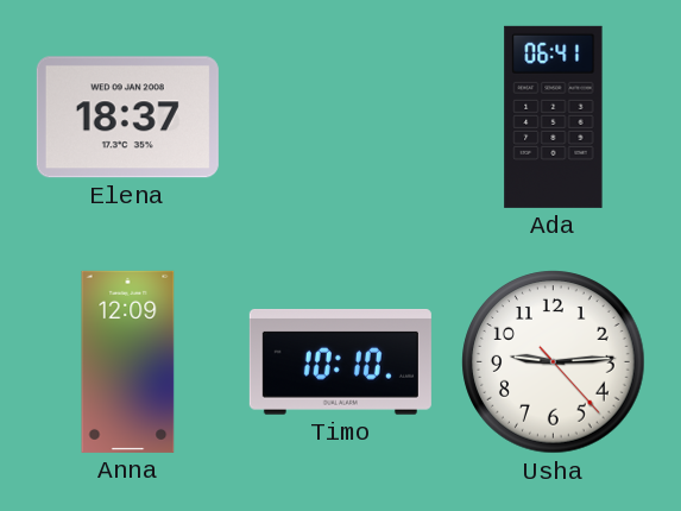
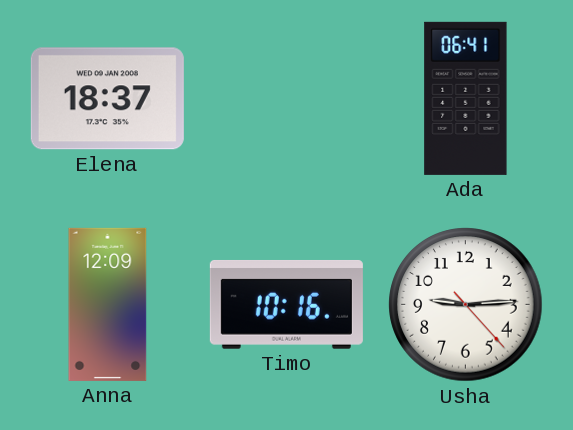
Timo: 10:10 -> 10:16
